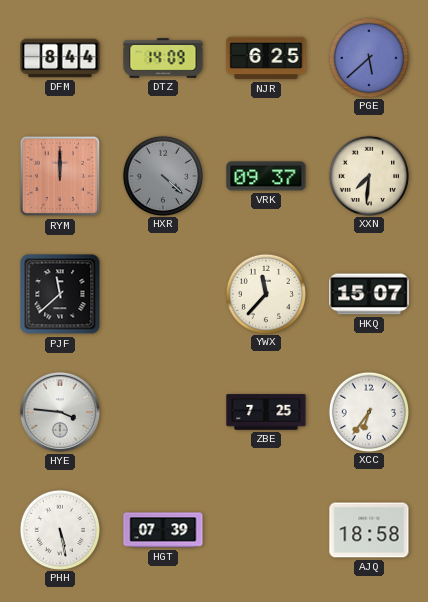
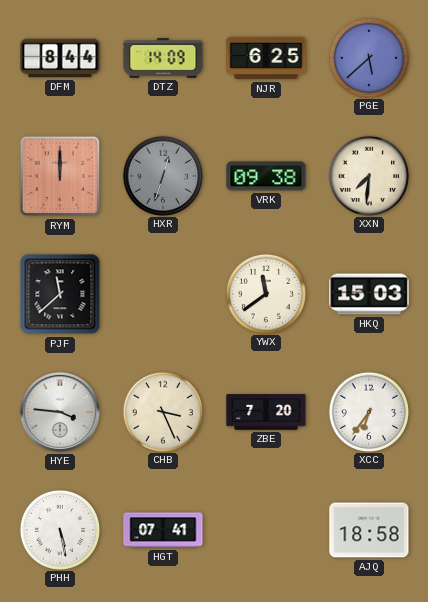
HXR: 4:22 -> 12:33
VRK: 09:37 -> 09:38
YWX: 11:37 -> 11:39
HKQ: 15:07 -> 15:03
CHB: none -> 3:26
ZBE: 7:25 -> 7:20
HGT: 07:39 -> 07:41
